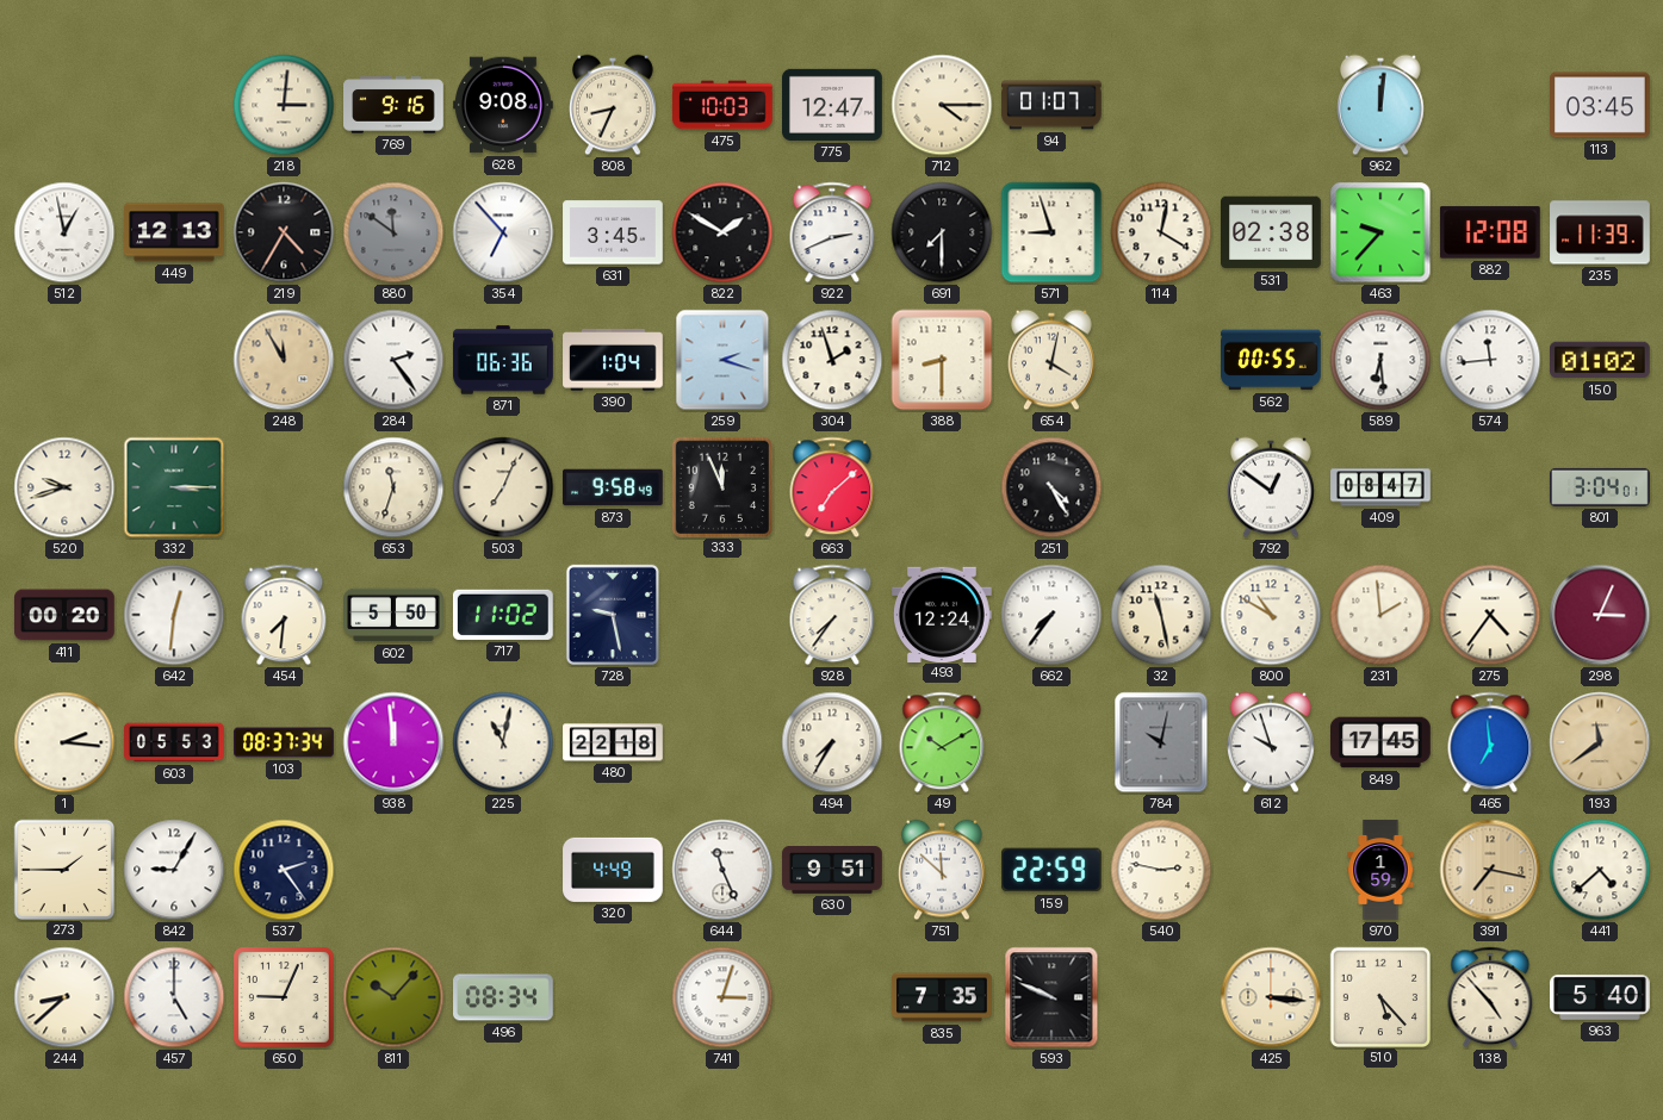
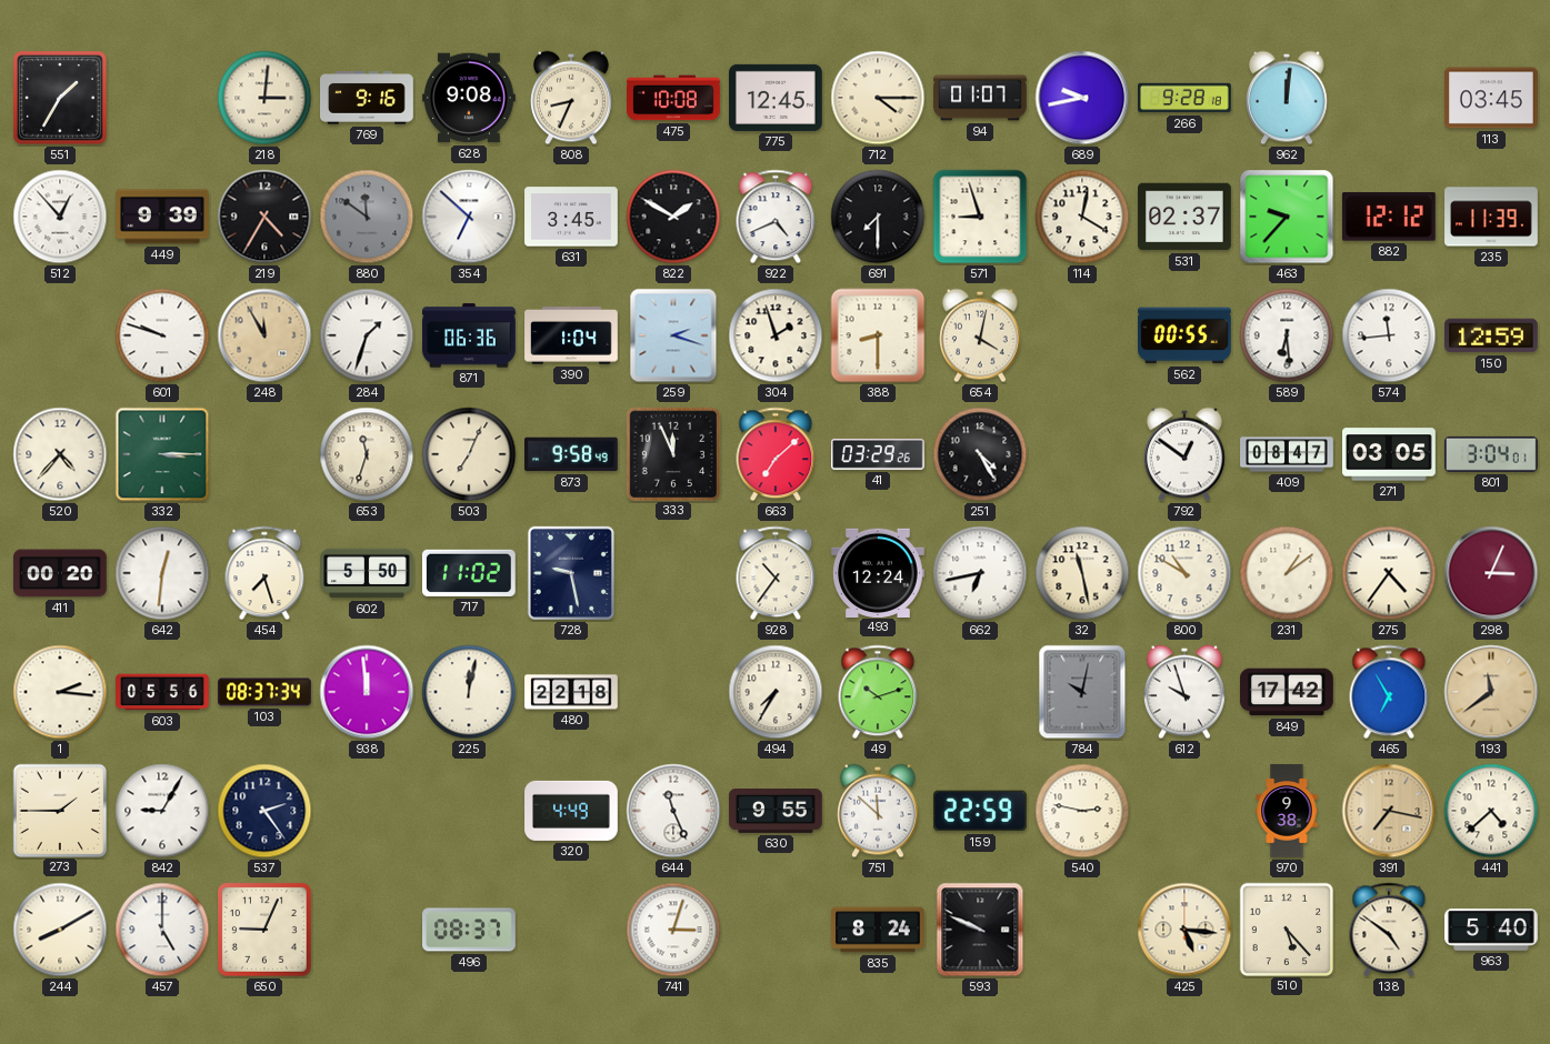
551: none -> 1:35
475: 10:03 -> 10:08
775: 12:47 -> 12:45
689: none -> 9:43
266: none -> 9:28
512: 12:58 -> 12:53
449: 12:13 -> 9:39
354: 6:53 -> 6:52
922: 2:41 -> 4:41
531: 02:38 -> 02:37
882: 12:08 -> 12:12
601: none -> 9:48
284: 2:24 -> 1:33
150: 01:02 -> 12:59
520: 9:42 -> 4:37
41: none -> 03:29
271: none -> 03:05
454: 7:31 -> 7:27
928: 7:36 -> 10:36
662: 7:36 -> 6:43
231: 1:59 -> 1:09
603: 05:53 -> 05:56
225: 11:02 -> 12:02
49: 10:10 -> 10:12
849: 17:45 -> 17:42
465: 6:59 -> 6:55
630: 9:51 -> 9:55
970: 1:59 -> 9:38
244: 8:38 -> 8:10
811: 10:07 -> none
496: 08:34 -> 08:37
835: 7:35 -> 8:24
425: 3:16 -> 5:16
138: 4:53 -> 4:51
